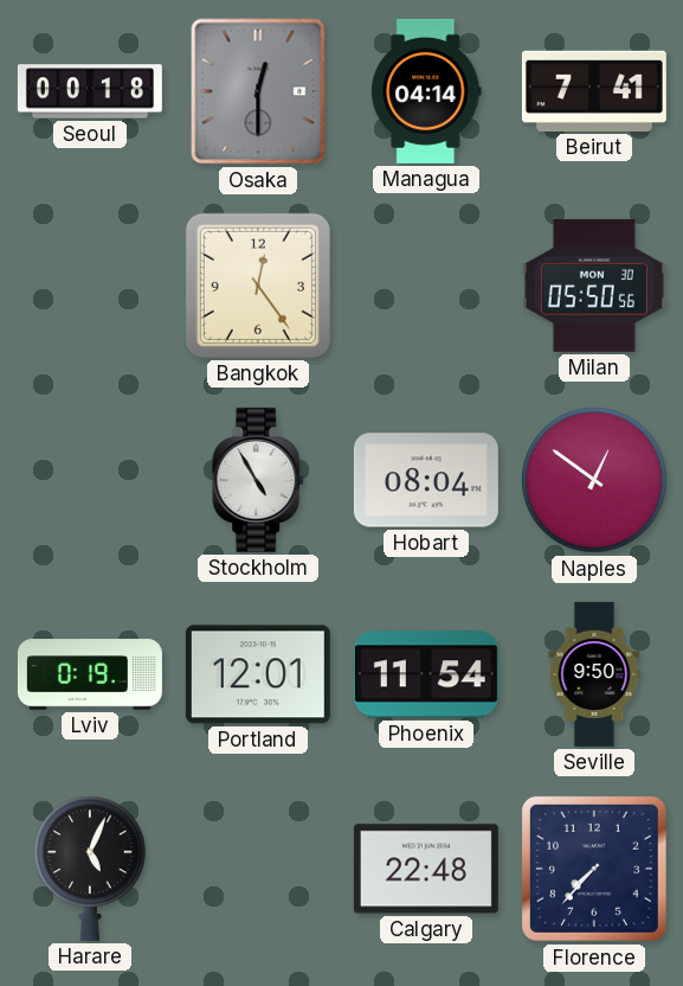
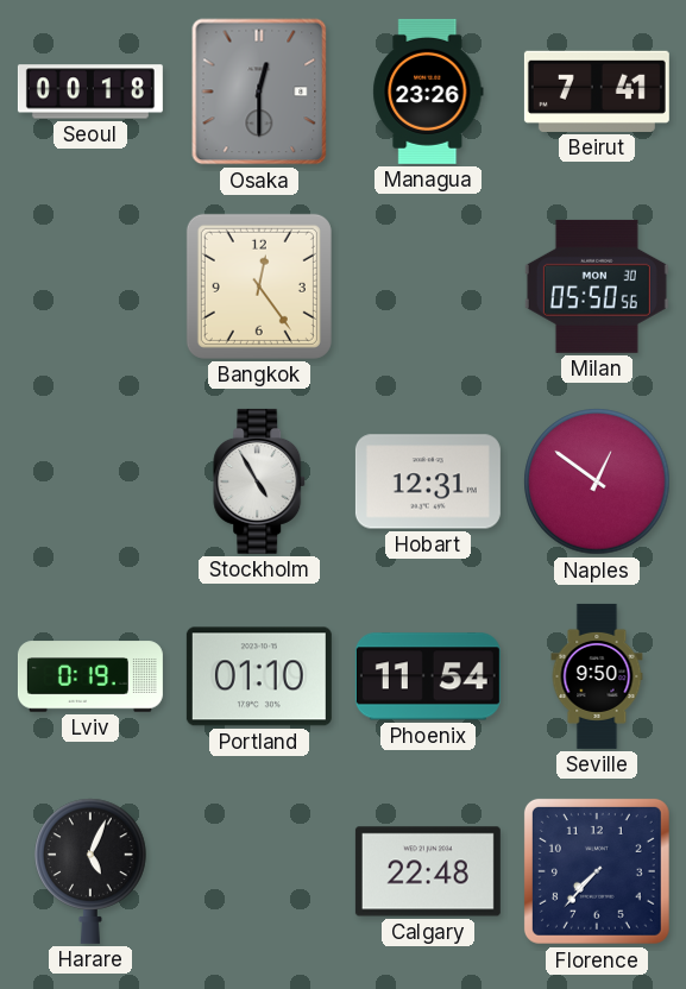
Managua: 04:14 -> 23:26
Hobart: 08:04 -> 12:31
Portland: 12:01 -> 01:10
